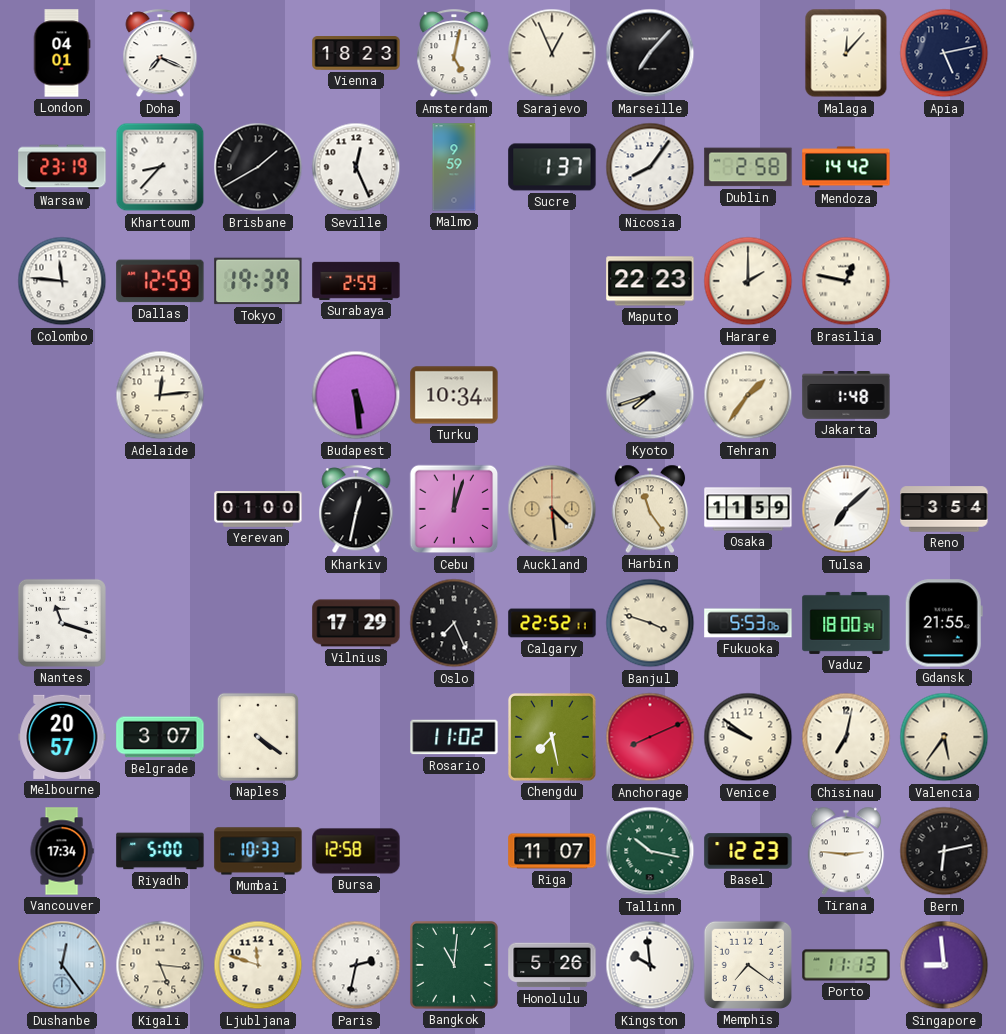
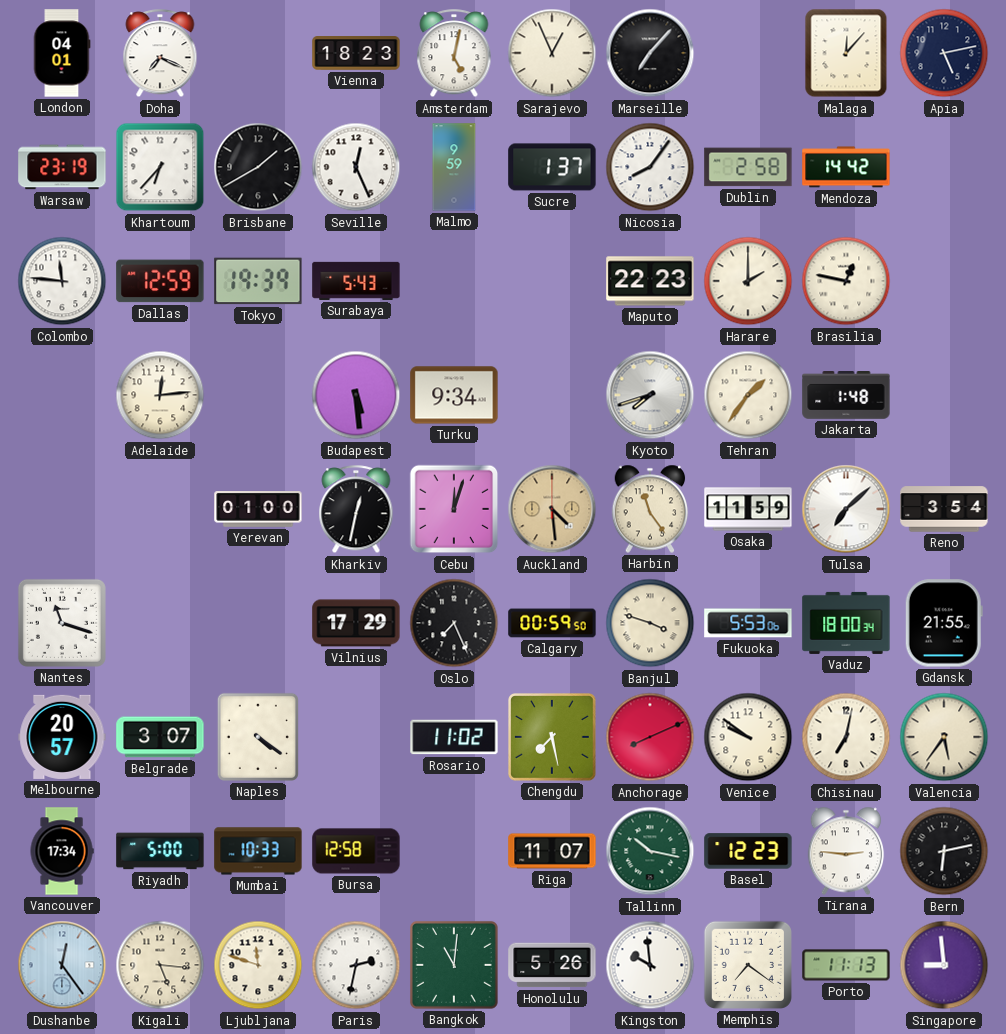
Khartoum: 8:37 -> 6:37
Surabaya: 2:59 -> 5:43
Turku: 10:34 -> 9:34
Calgary: 22:52 -> 00:59
